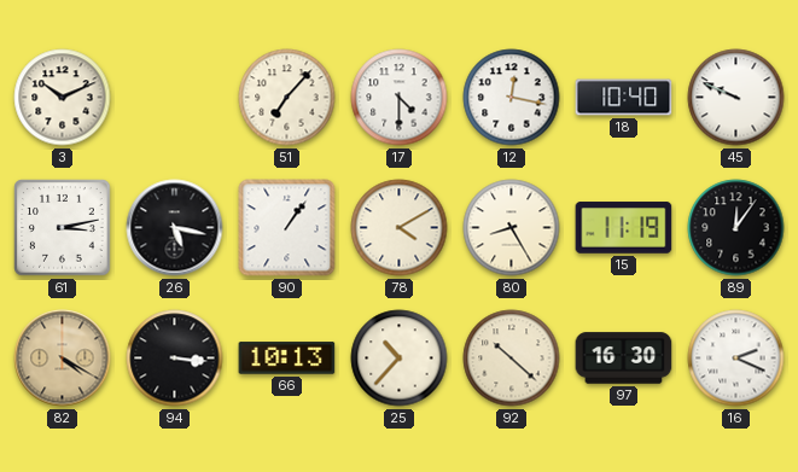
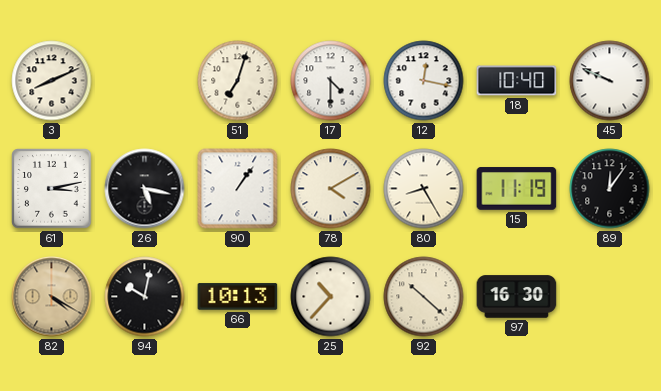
3: 10:11 -> 8:11
51: 7:07 -> 7:03
94: 3:16 -> 10:02
16: 2:19 -> none
